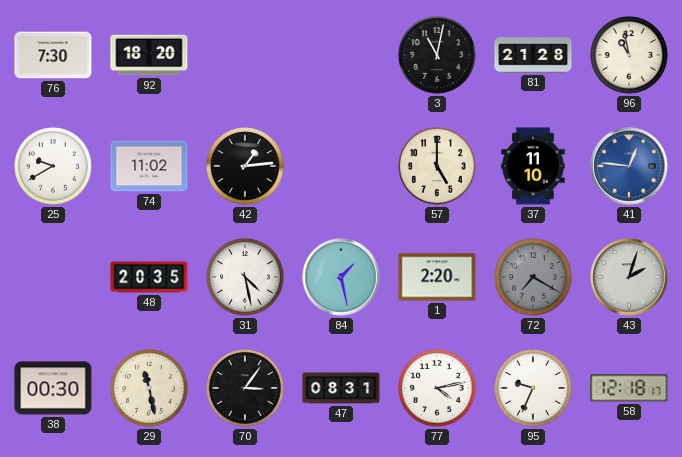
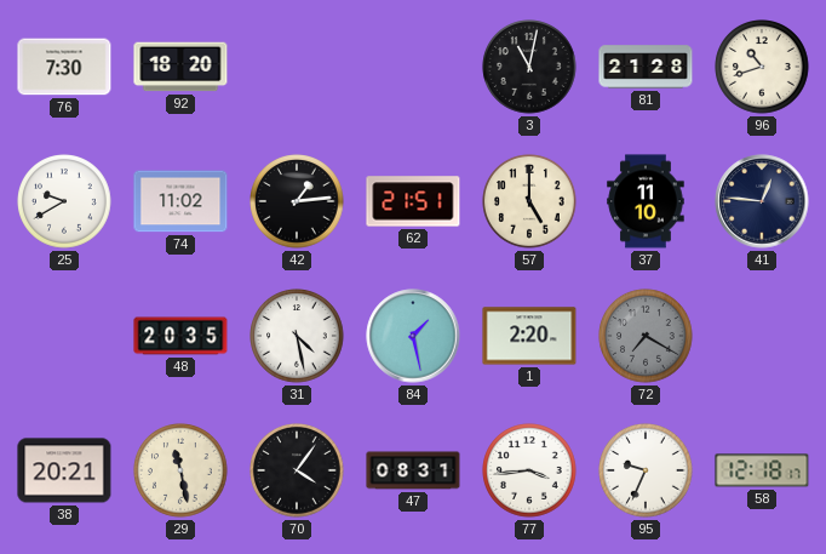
96: 10:58 -> 10:42
62: none -> 21:51
41 dial: blue -> navy
43: 2:03 -> none
38: 00:30 -> 20:21
70: 3:06 -> 4:06
77: 4:13 -> 3:44
